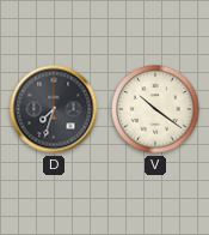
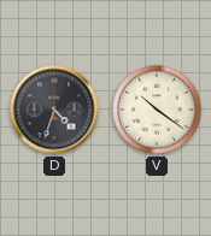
D: 7:33 -> 4:33
